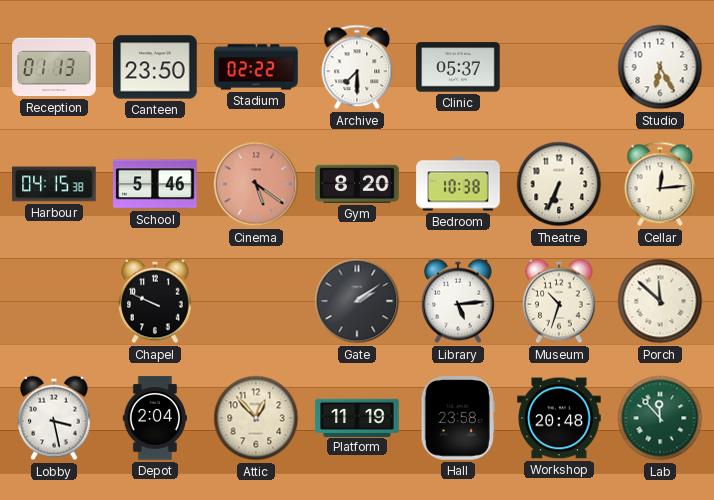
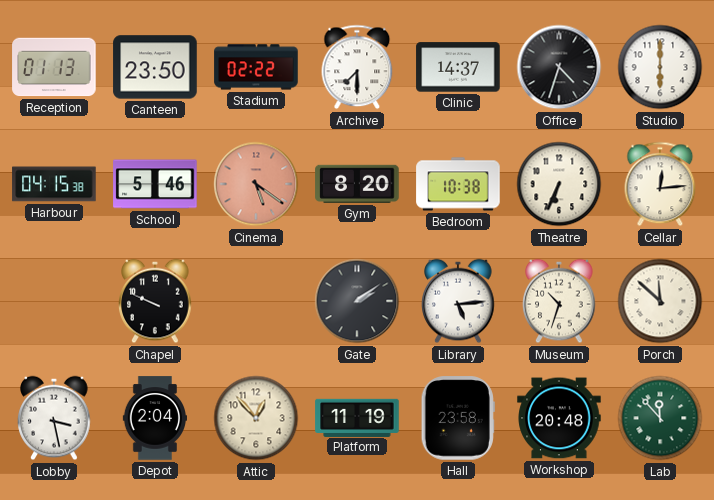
Clinic: 05:37 -> 14:37
Office: none -> 4:33
Studio: 6:25 -> 6:00
